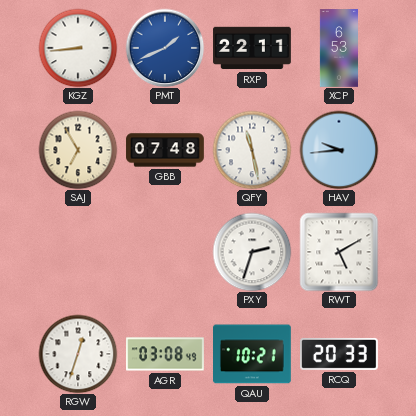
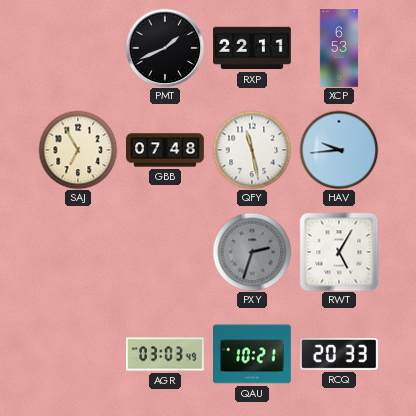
KGZ: 8:44 -> none
PMT dial: blue -> black
PXY dial: white -> grey
RWT: 5:10 -> 5:05
RGW: 12:33 -> none
AGR: 03:08 -> 03:03
